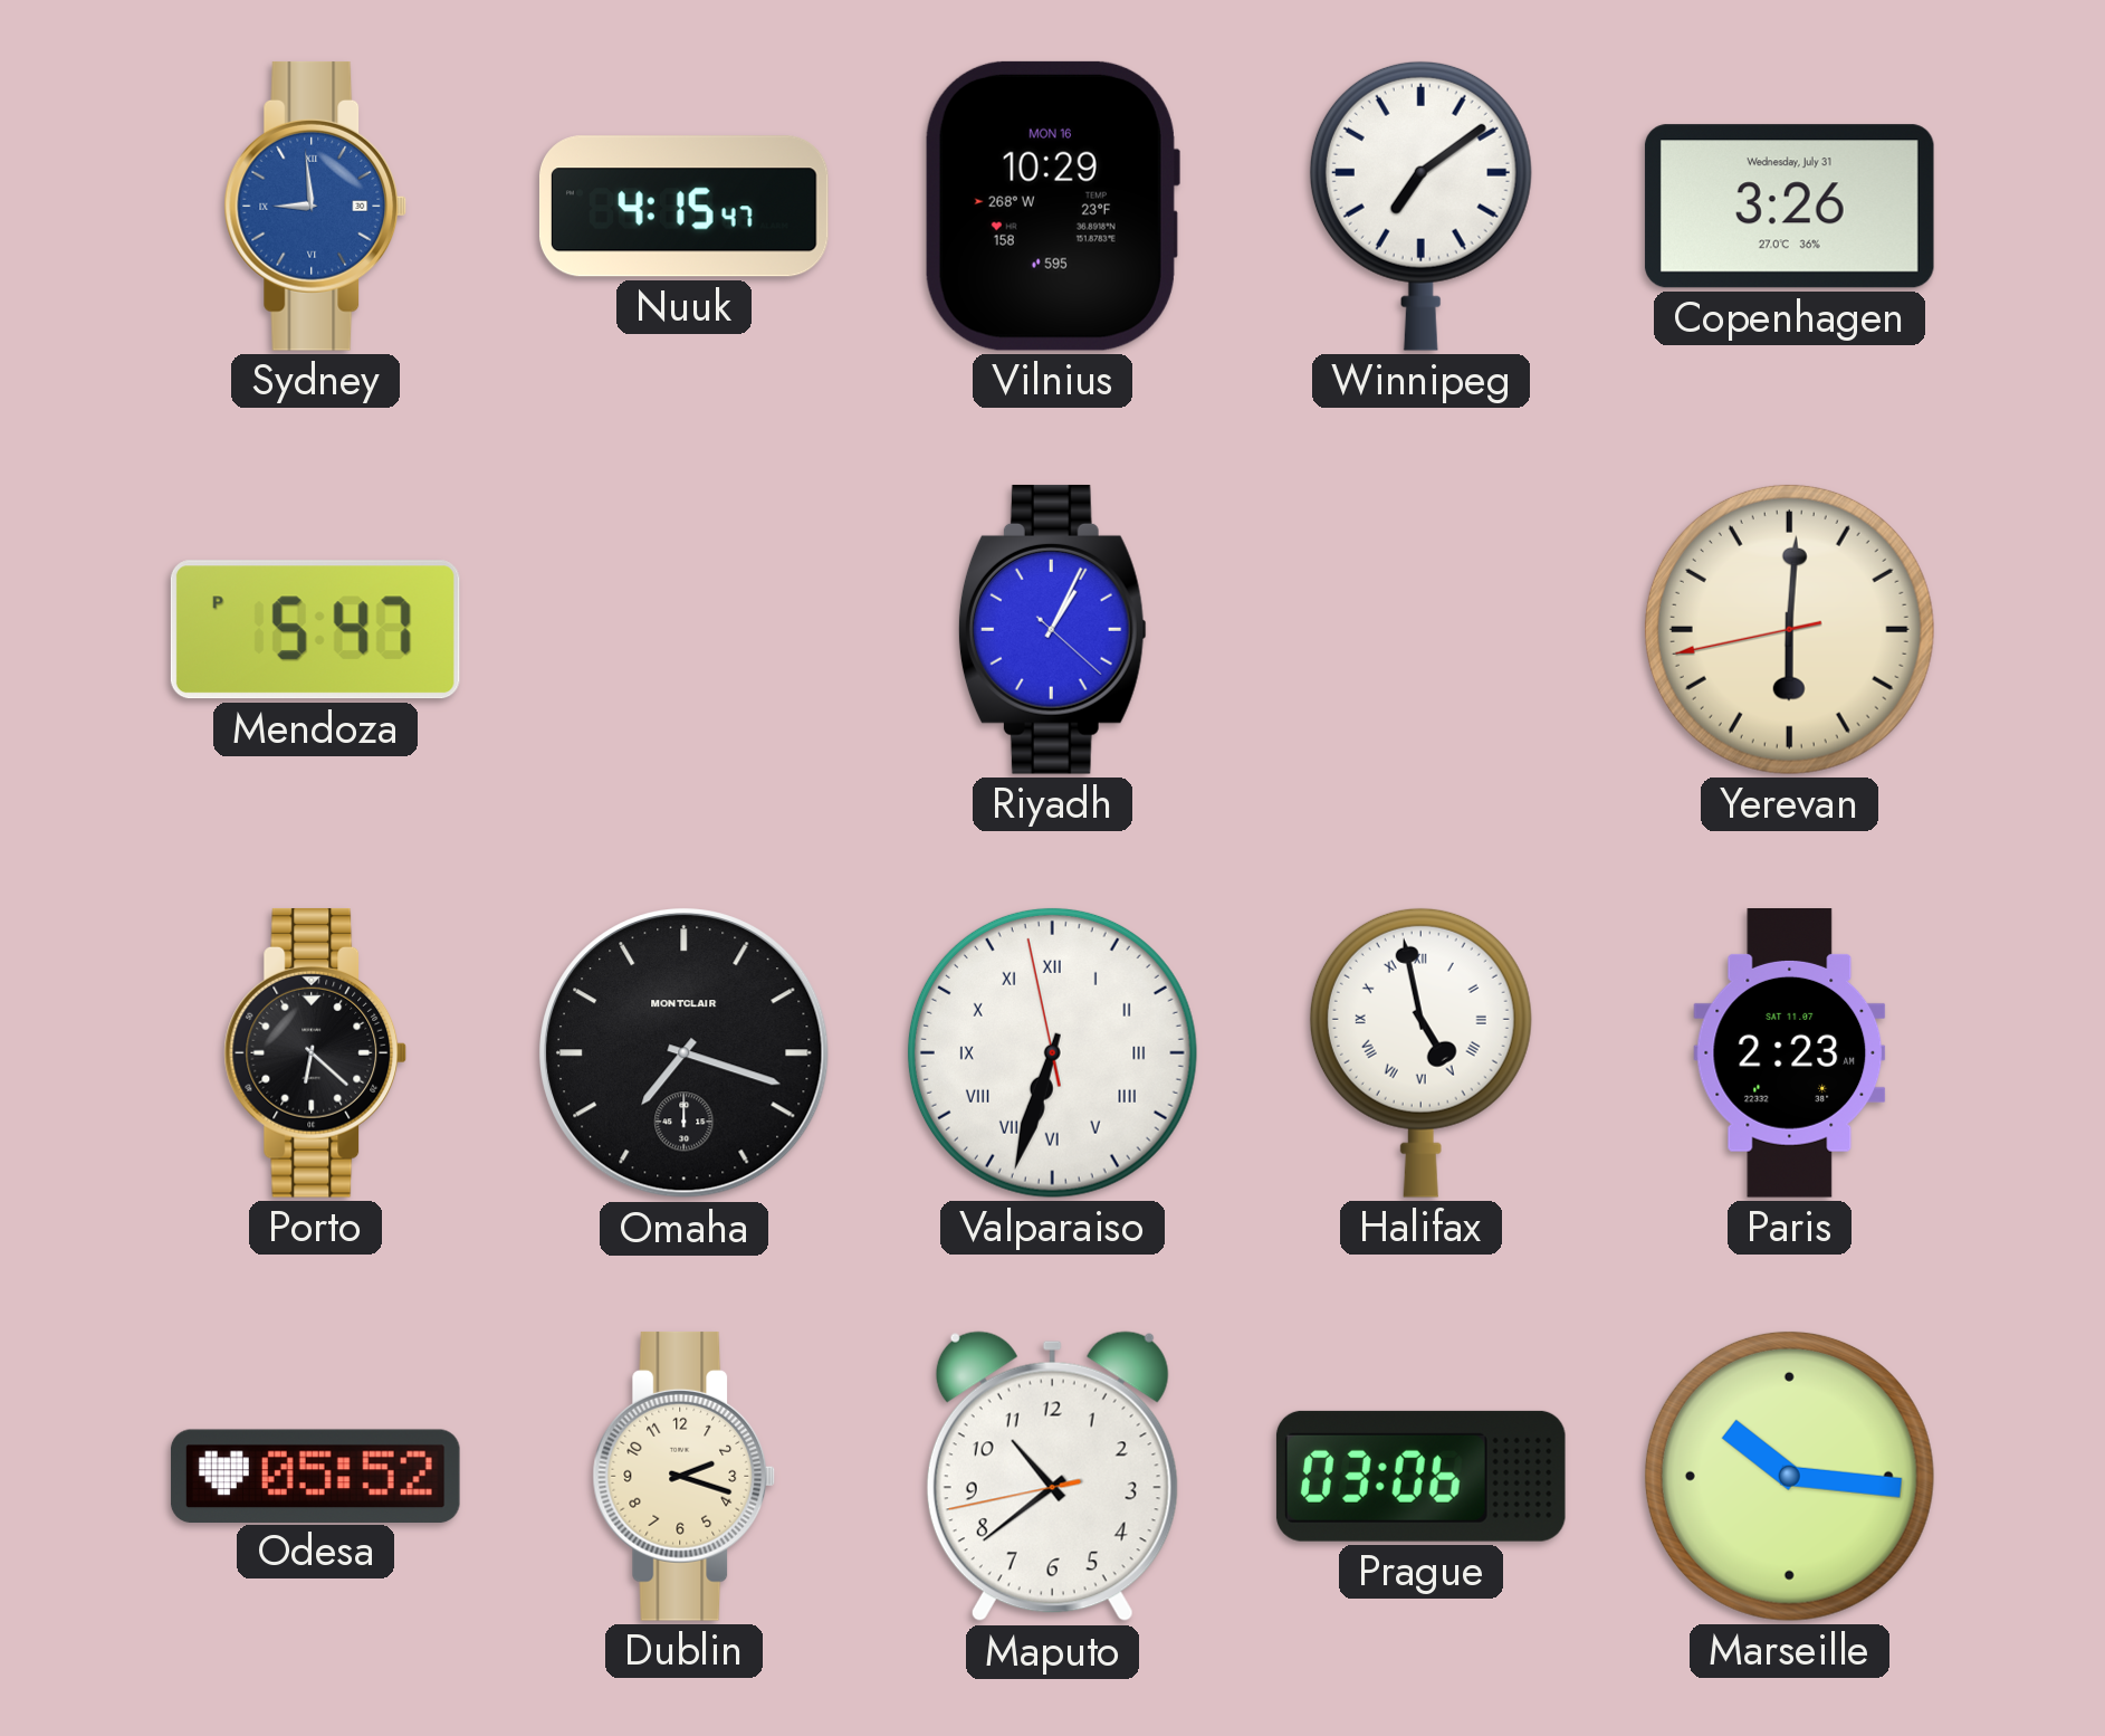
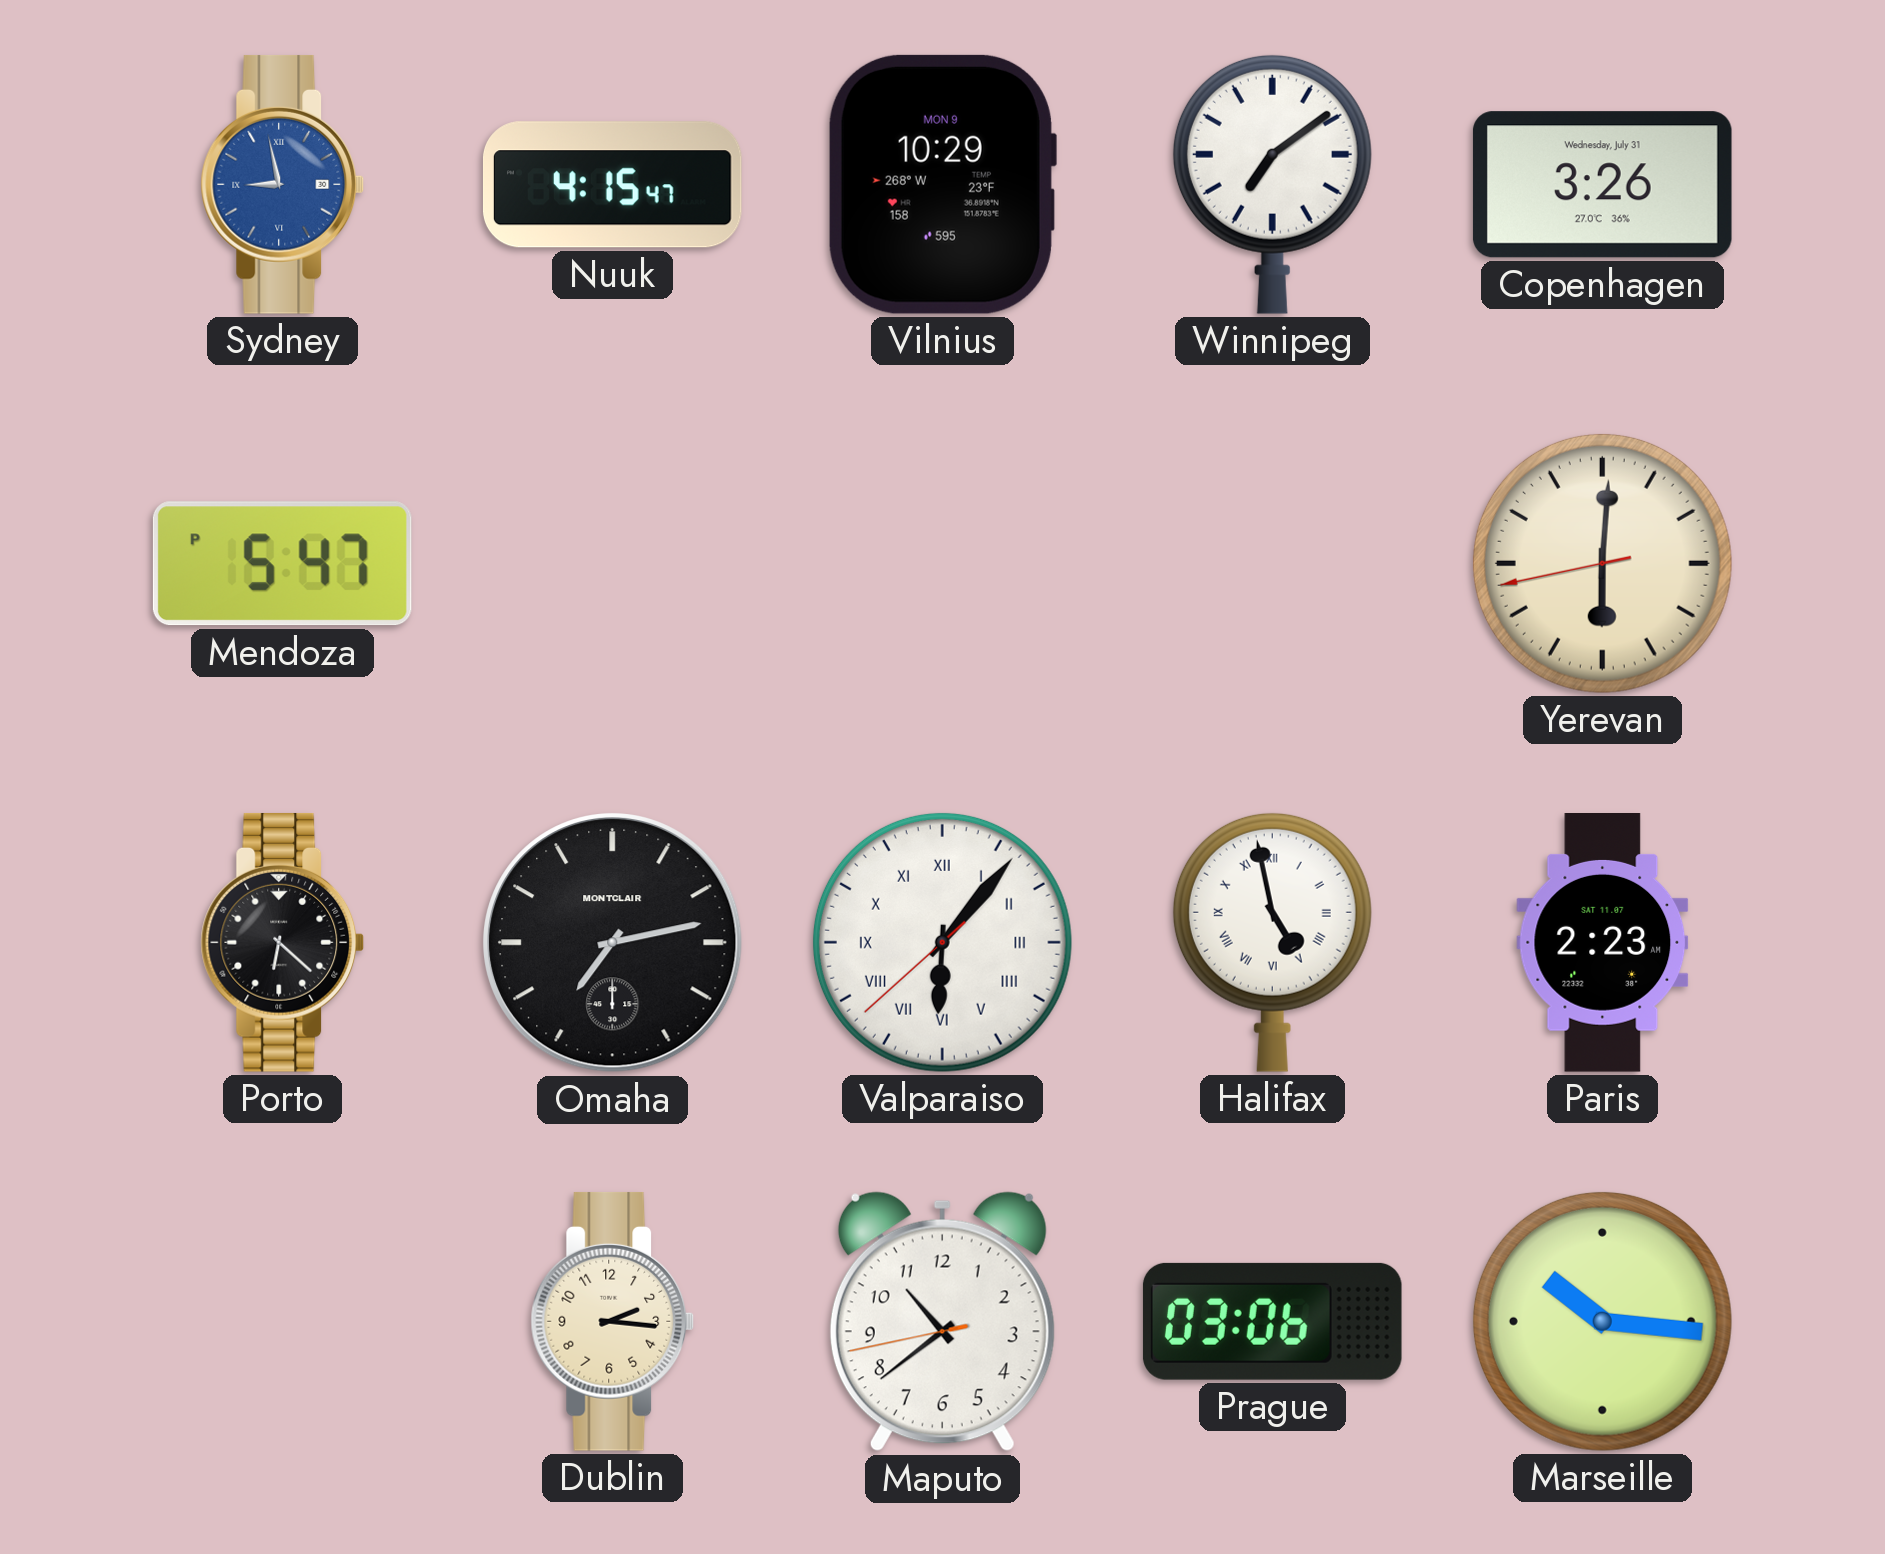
Sydney: 8:59 -> 8:58
Vilnius date: MON 16 -> MON 9
Riyadh: 1:04 -> none
Omaha: 7:18 -> 7:13
Valparaiso: 6:32 -> 6:06
Odesa: 05:52 -> none
Dublin: 2:18 -> 2:16
